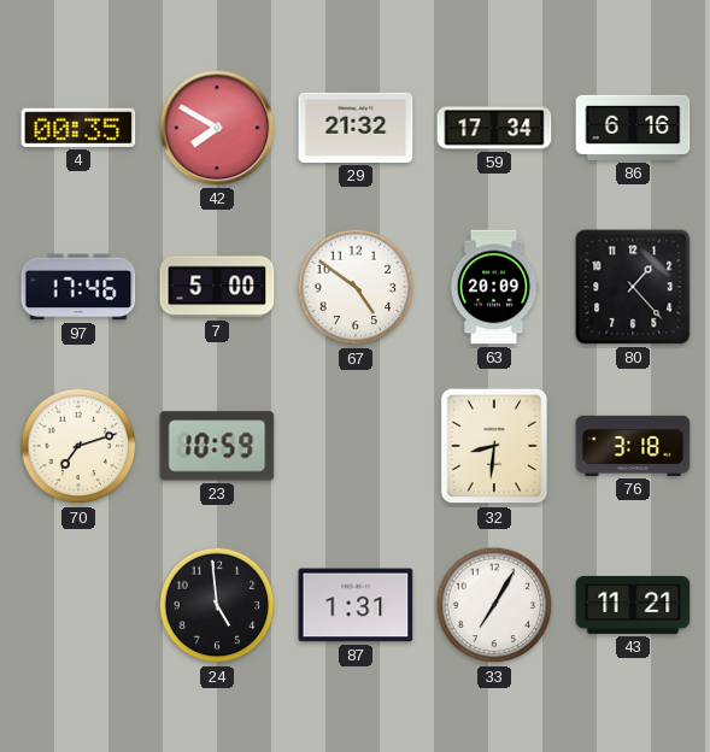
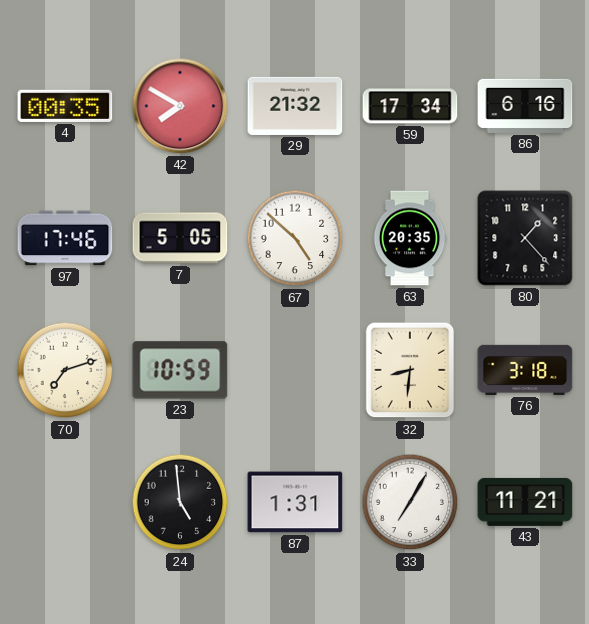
7: 5:00 -> 5:05
67: 4:51 -> 4:52
63: 20:09 -> 20:35
